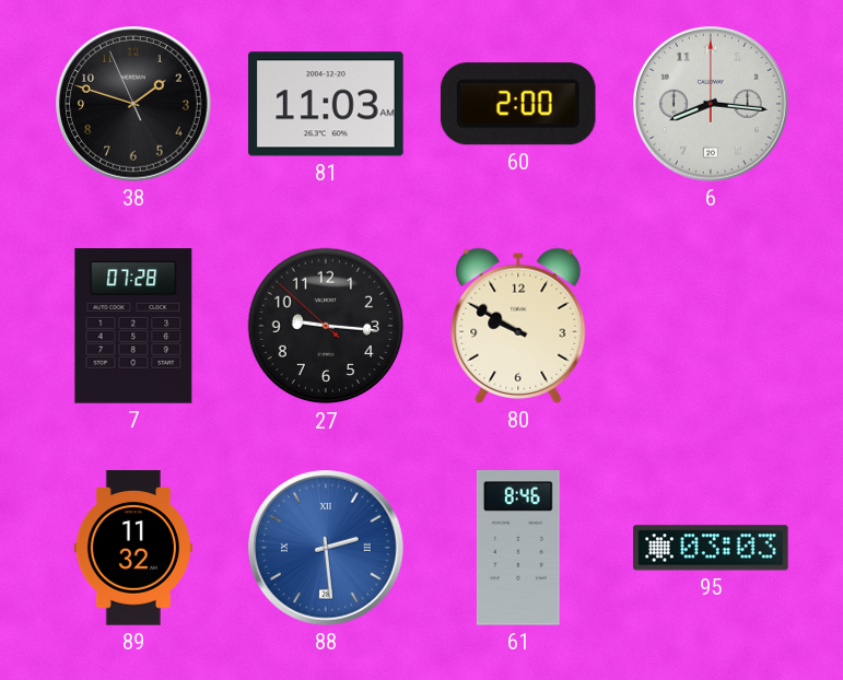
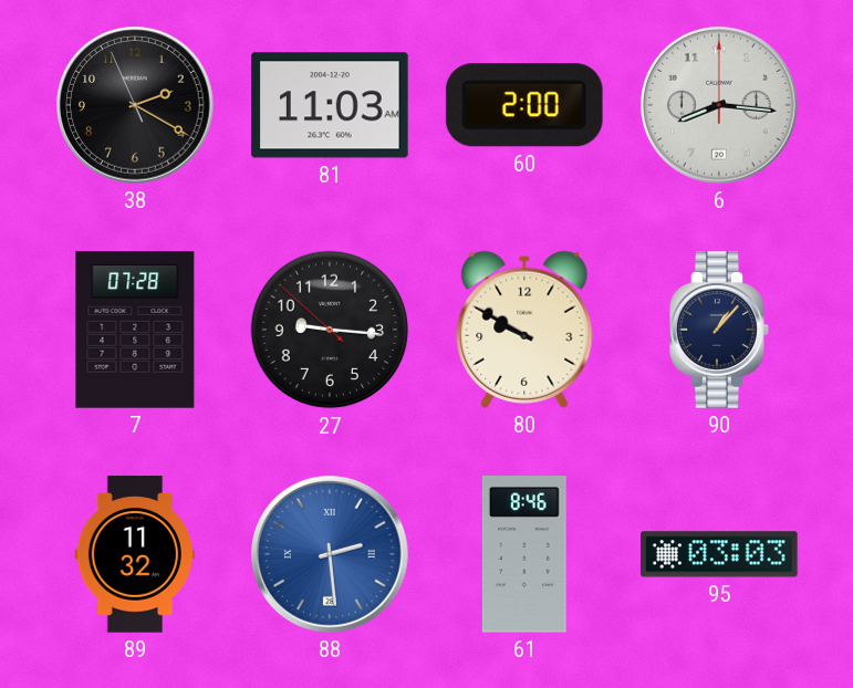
38: 1:47 -> 2:19
90: none -> 1:07
